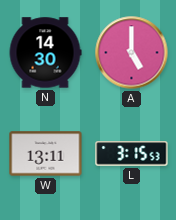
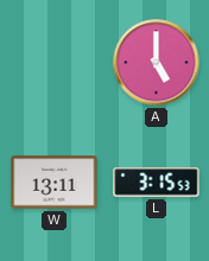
N: 14:30 -> none
